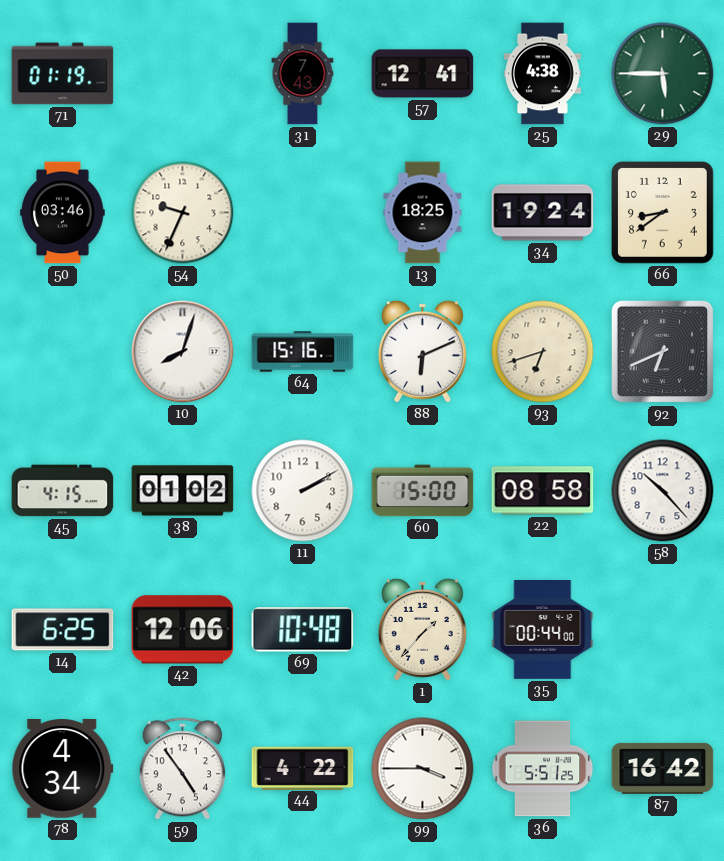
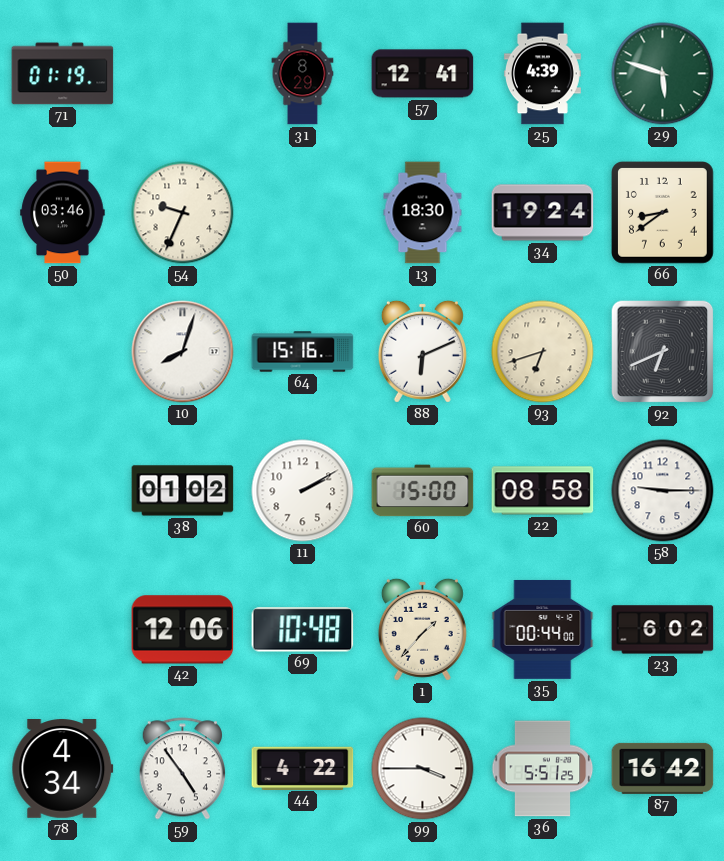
31: 7:43 -> 8:29
25: 4:38 -> 4:39
29: 5:45 -> 5:48
13: 18:25 -> 18:30
45: 4:15 -> none
58: 10:23 -> 9:15
14: 6:25 -> none
23: none -> 6:02
